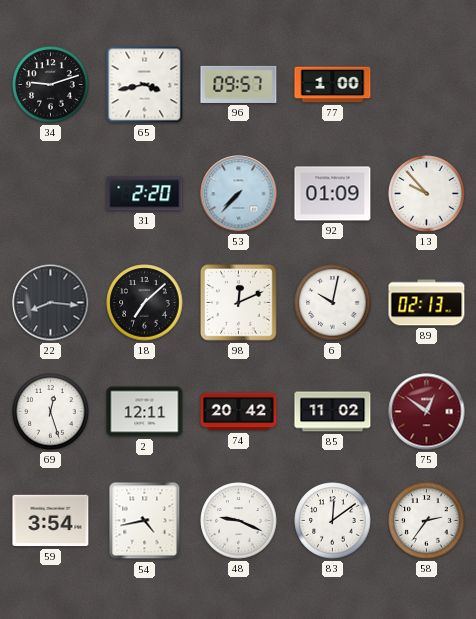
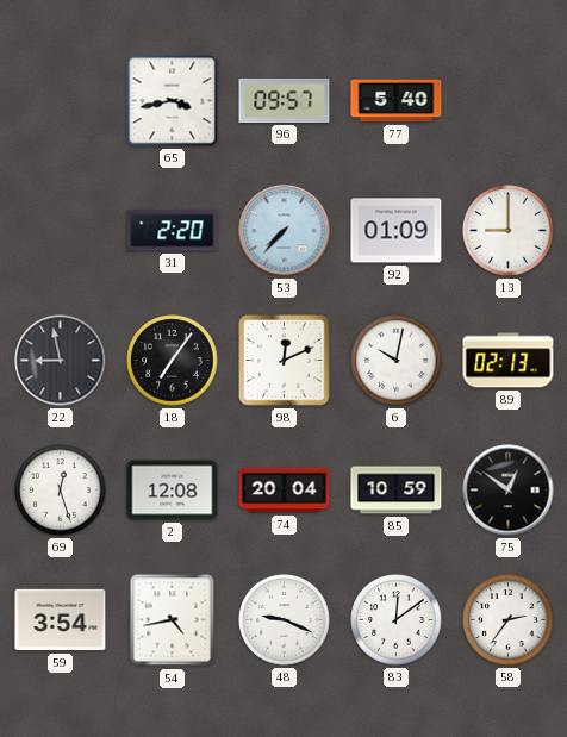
34: 9:12 -> none
77: 1:00 -> 5:40
13: 9:53 -> 9:00
22: 8:16 -> 8:58
18: 7:08 -> 7:06
2: 12:11 -> 12:08
74: 20:42 -> 20:04
85: 11:02 -> 10:59
75 dial: burgundy -> black
